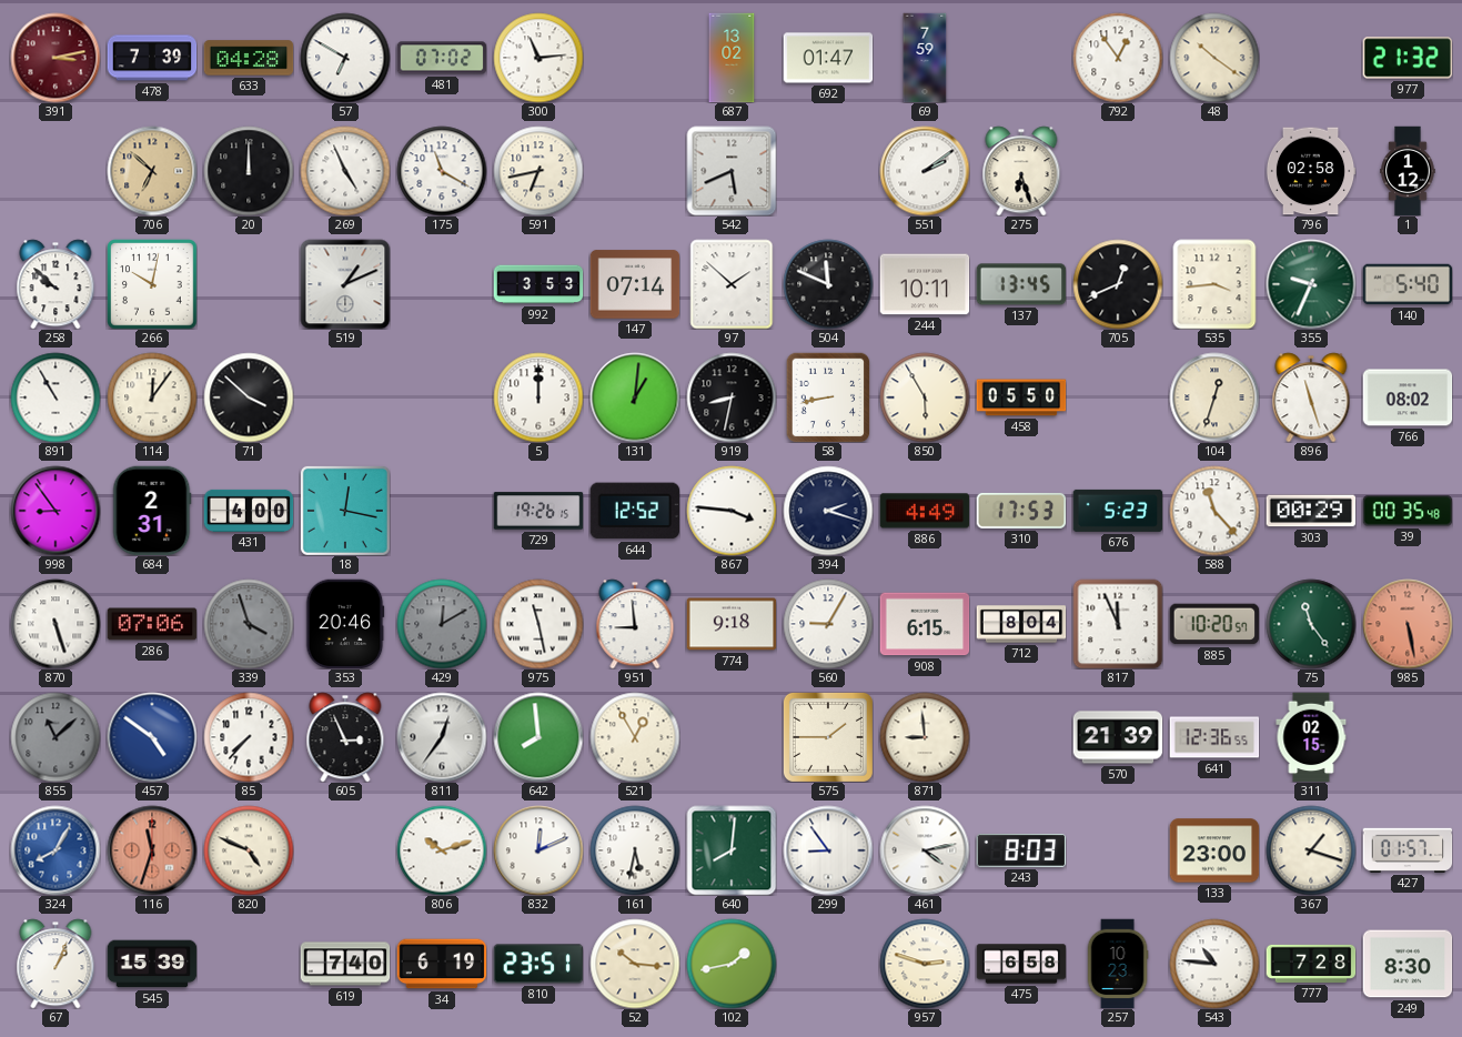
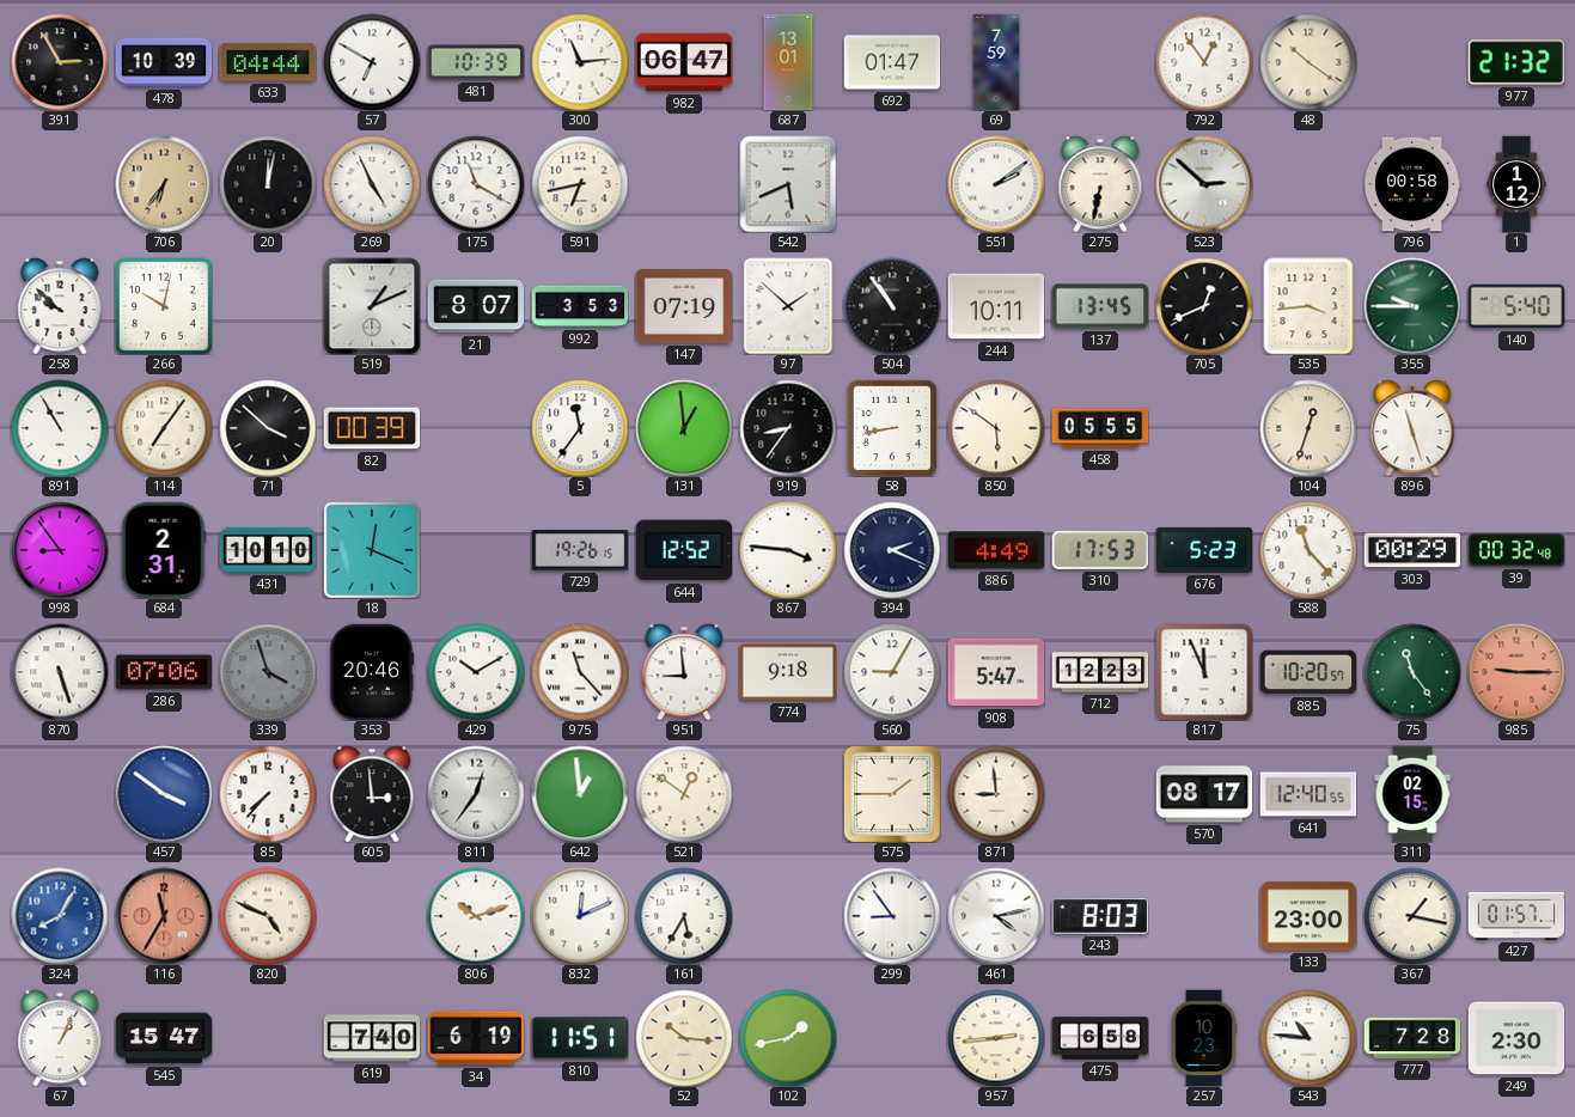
391: 3:13 -> 2:55
391 dial: burgundy -> black
478: 7:39 -> 10:39
633: 04:28 -> 04:44
481: 07:02 -> 10:39
982: none -> 06:47
687: 13:02 -> 13:01
706: 6:52 -> 6:36
20: 12:00 -> 12:02
275: 6:27 -> 6:32
523: none -> 2:52
796: 02:58 -> 00:58
21: none -> 8:07
147: 07:14 -> 07:19
504: 11:49 -> 10:54
355: 9:34 -> 9:45
114: 12:06 -> 7:06
82: none -> 00:39
5: 12:00 -> 11:36
131: 1:01 -> 12:59
919: 8:32 -> 8:36
850: 5:55 -> 5:51
458: 05:50 -> 05:55
766: 08:02 -> none
431: 4:00 -> 10:10
18: 12:17 -> 12:19
394: 2:18 -> 2:19
39: 00:35 -> 00:32
429: 12:10 -> 10:10
429 dial: grey -> white
975: 11:28 -> 11:23
908: 6:15 -> 5:47
712: 8:04 -> 12:23
985: 5:28 -> 9:15
855: 11:08 -> none
457: 4:51 -> 3:51
605: 2:56 -> 2:59
642: 7:59 -> 12:59
521: 12:55 -> 12:51
570: 21:39 -> 08:17
641: 12:36 -> 12:40
116: 11:33 -> 11:35
161: 5:32 -> 5:35
640: 8:01 -> none
367: 1:18 -> 1:17
545: 15:39 -> 15:47
810: 23:51 -> 11:51
957: 2:48 -> 2:44
249: 8:30 -> 2:30
